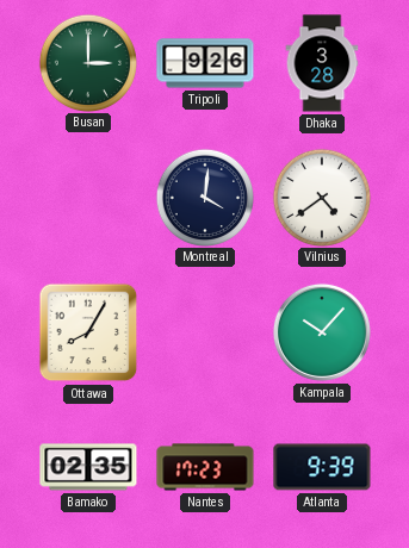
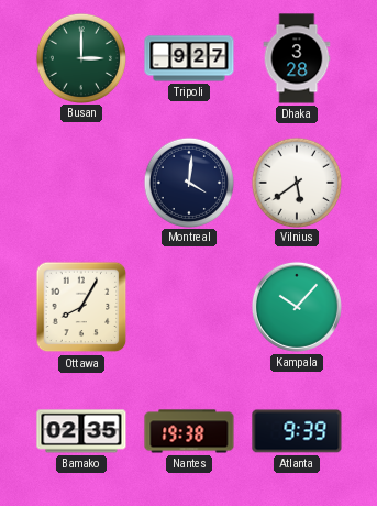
Tripoli: 9:26 -> 9:27
Vilnius: 4:39 -> 5:39
Nantes: 17:23 -> 19:38
